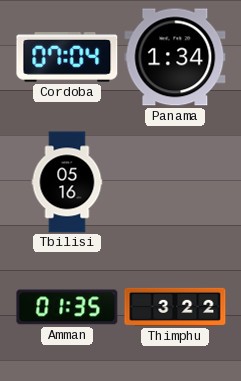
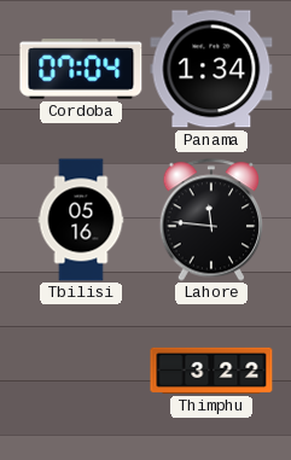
Lahore: none -> 11:46
Amman: 01:35 -> none
